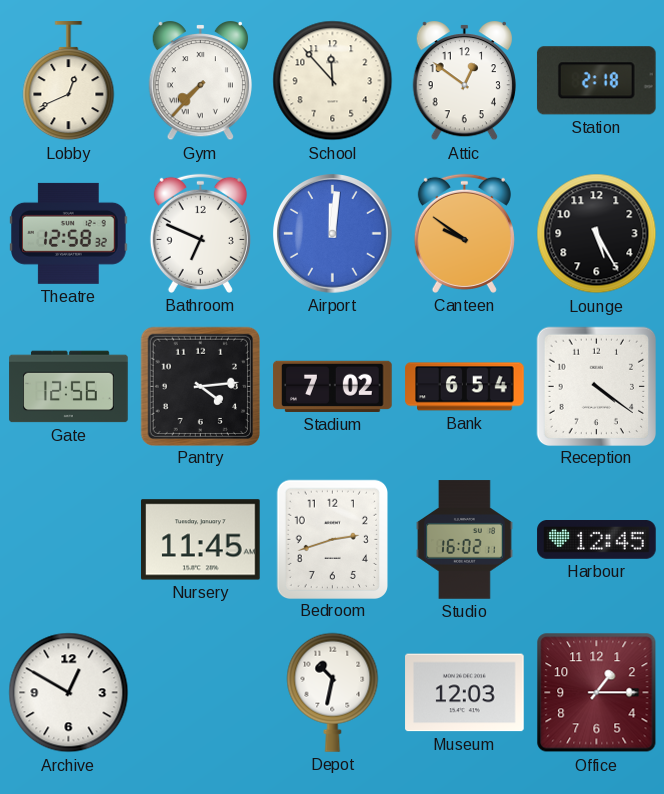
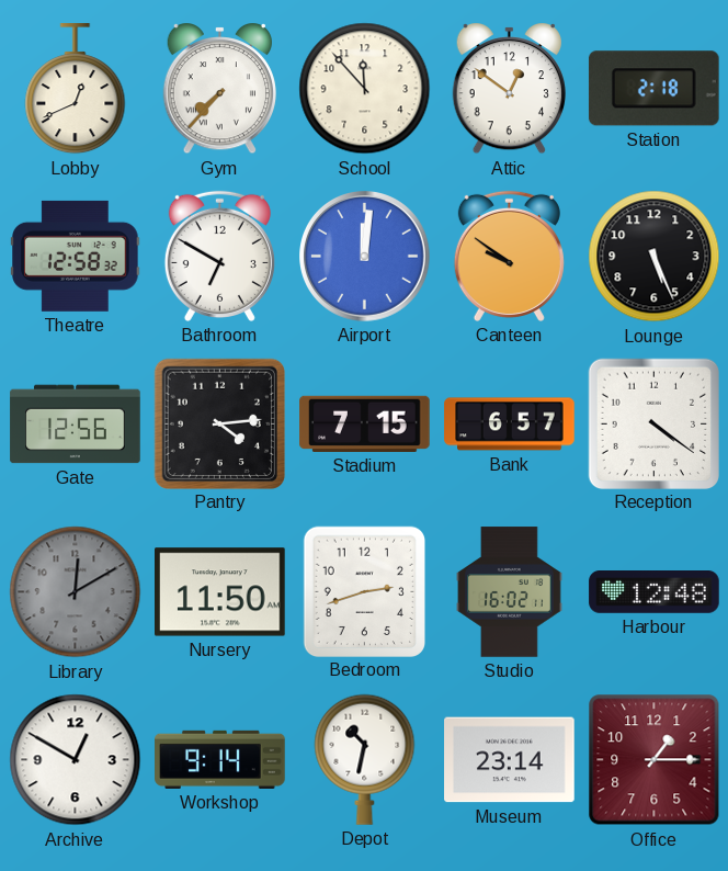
Bathroom: 6:49 -> 6:50
Lounge: 5:25 -> 5:26
Stadium: 7:02 -> 7:15
Bank: 6:54 -> 6:57
Library: none -> 12:10
Nursery: 11:45 -> 11:50
Harbour: 12:45 -> 12:48
Workshop: none -> 9:14
Museum: 12:03 -> 23:14
